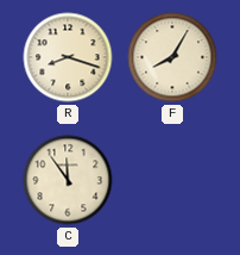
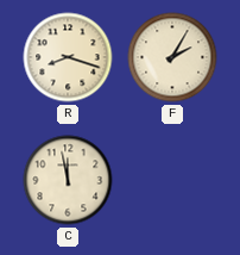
F: 8:05 -> 2:05
C: 11:54 -> 11:58
